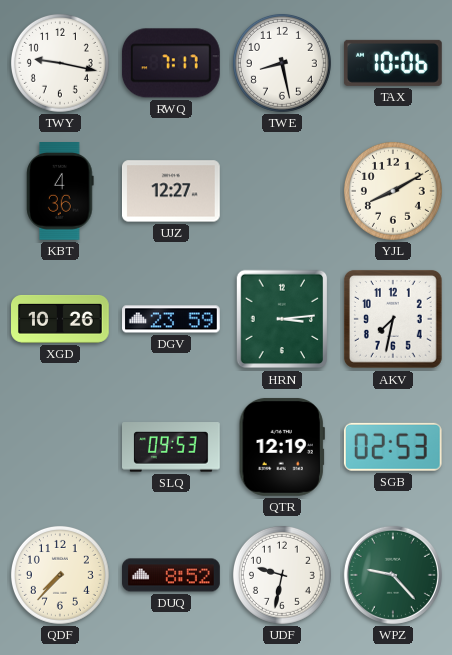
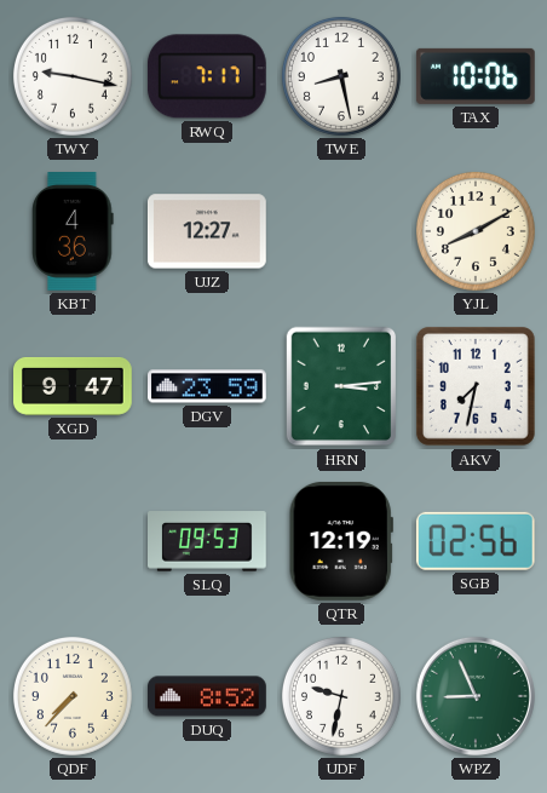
XGD: 10:26 -> 9:47
SGB: 02:53 -> 02:56
WPZ: 9:23 -> 8:56
